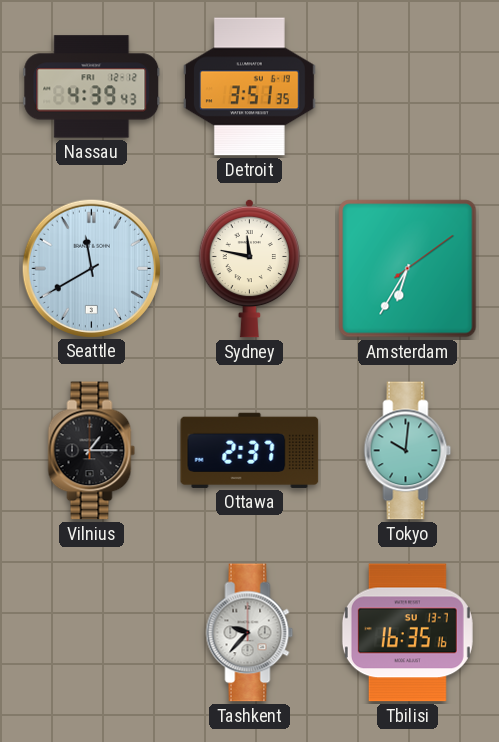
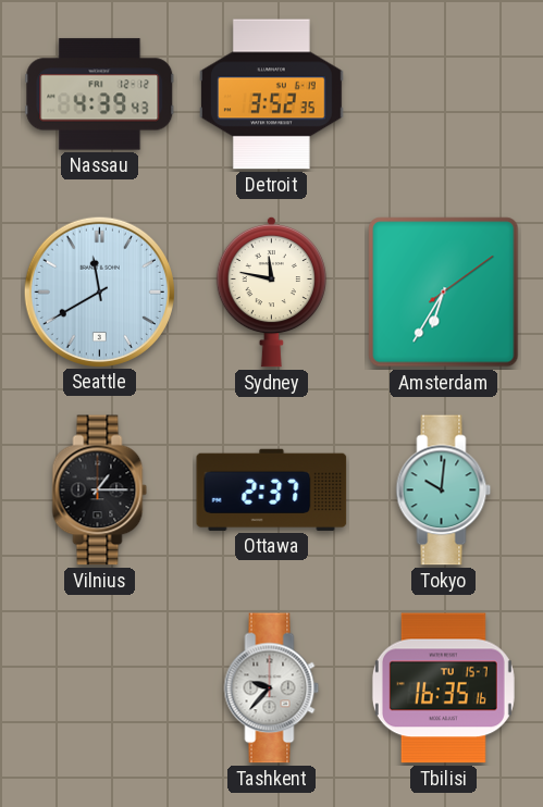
Detroit: 3:51 -> 3:52
Tbilisi date: SU 13-7 -> TU 15-7
